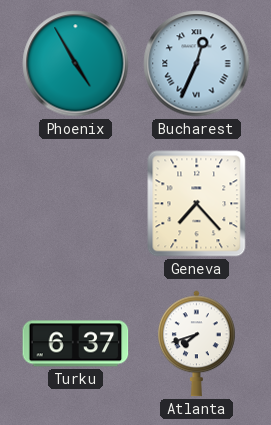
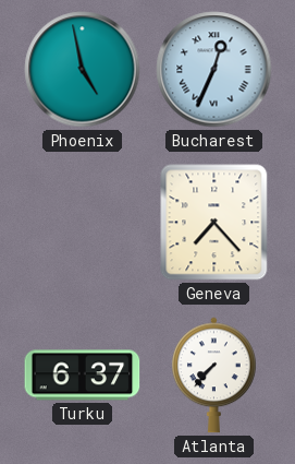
Phoenix: 4:55 -> 4:58
Atlanta: 7:42 -> 7:37
